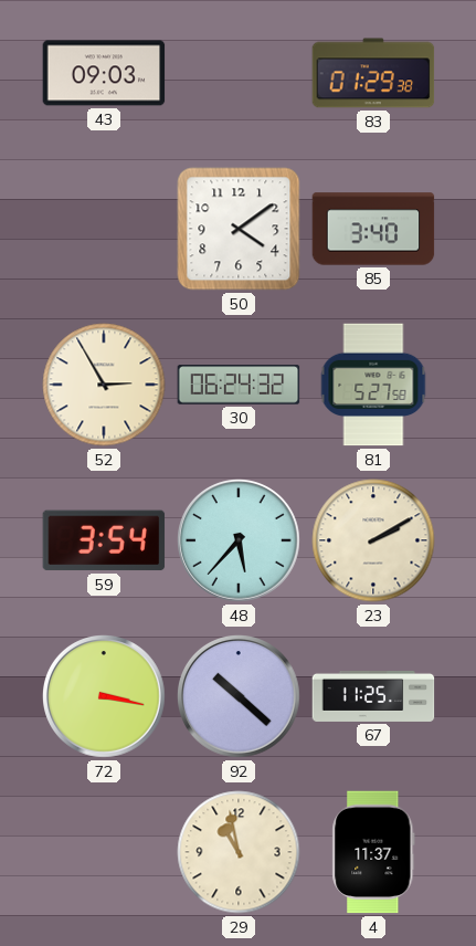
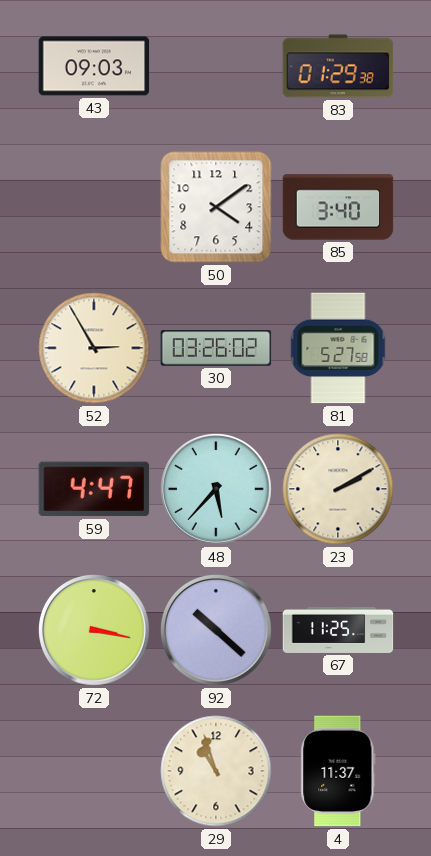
30: 06:24 -> 03:26
59: 3:54 -> 4:47
29: 10:58 -> 10:57
